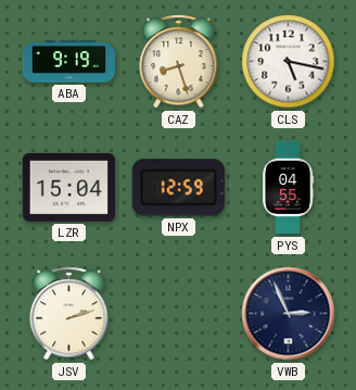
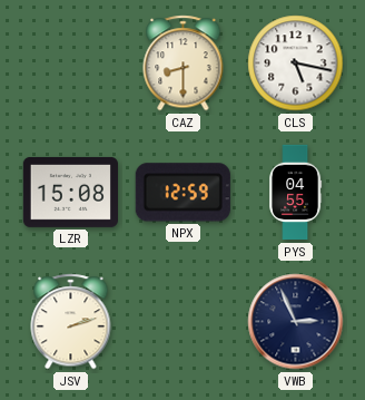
ABA: 9:19 -> none
CAZ: 8:27 -> 8:30
LZR: 15:04 -> 15:08
